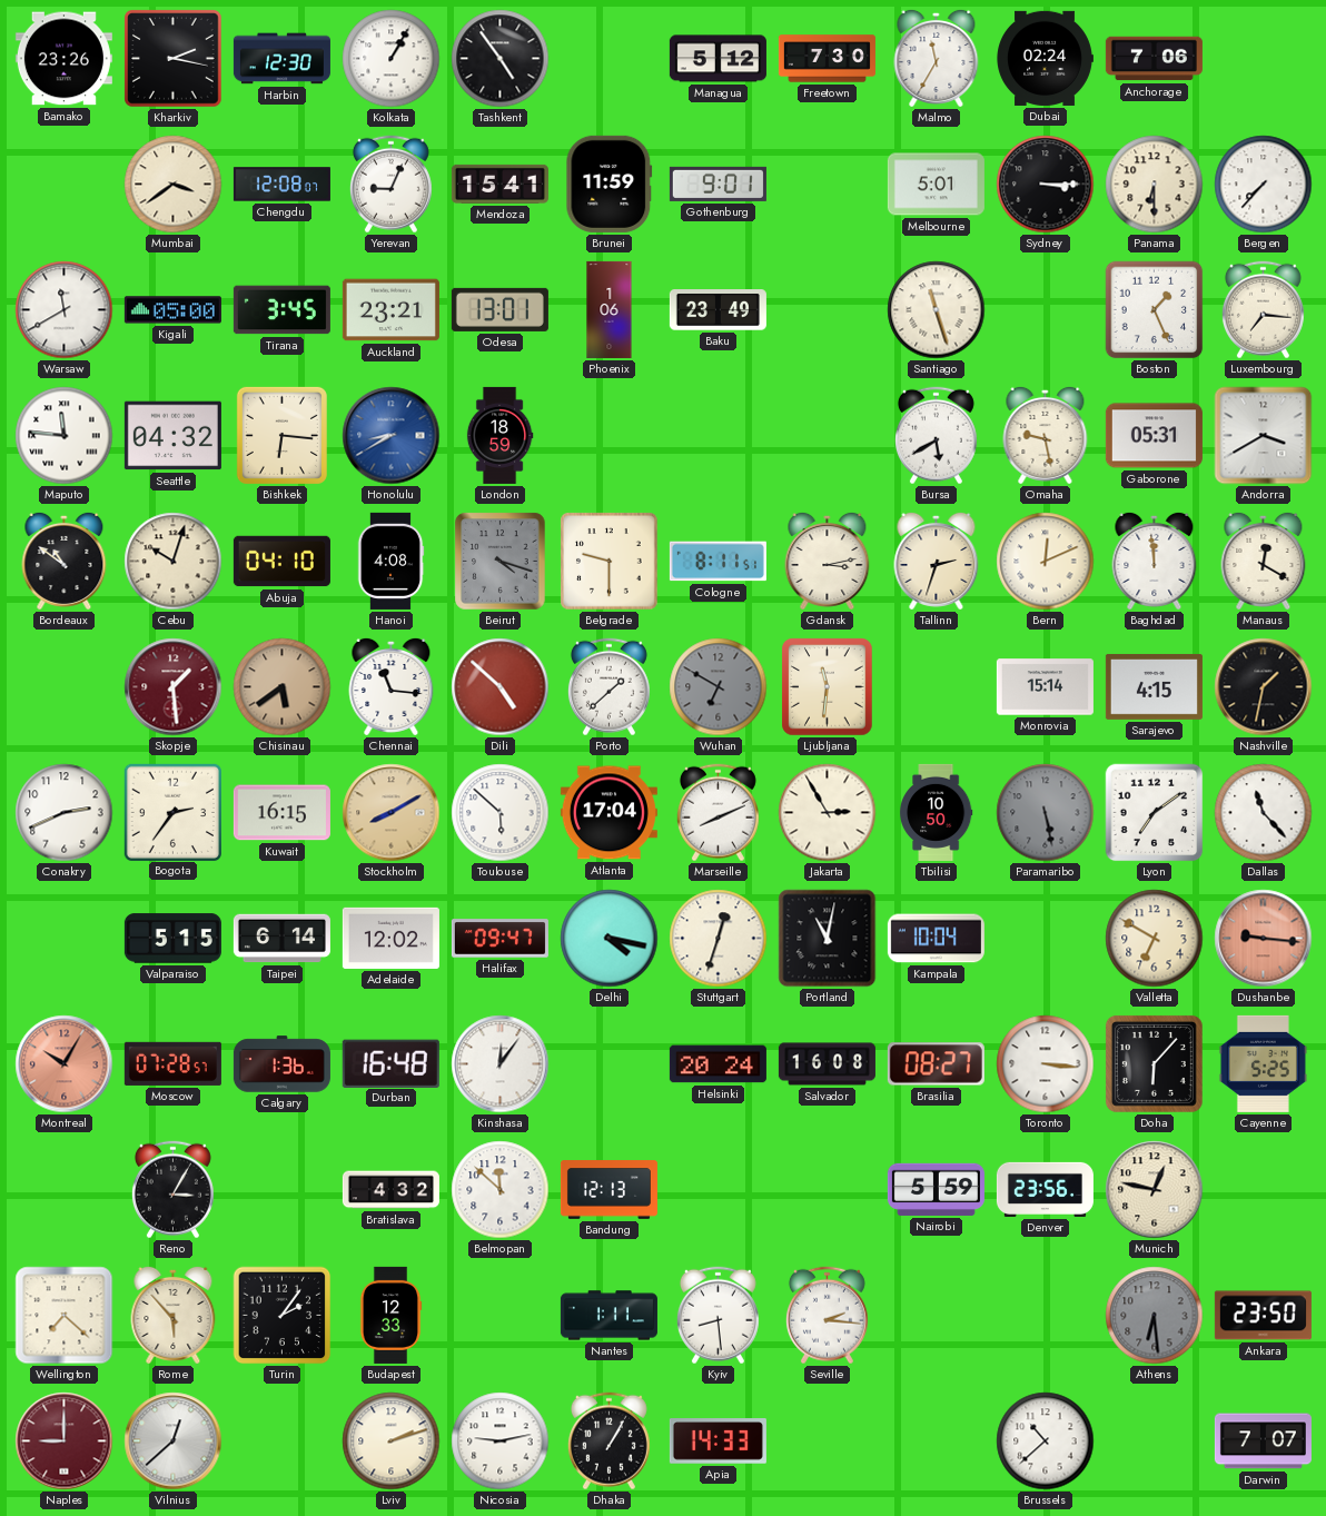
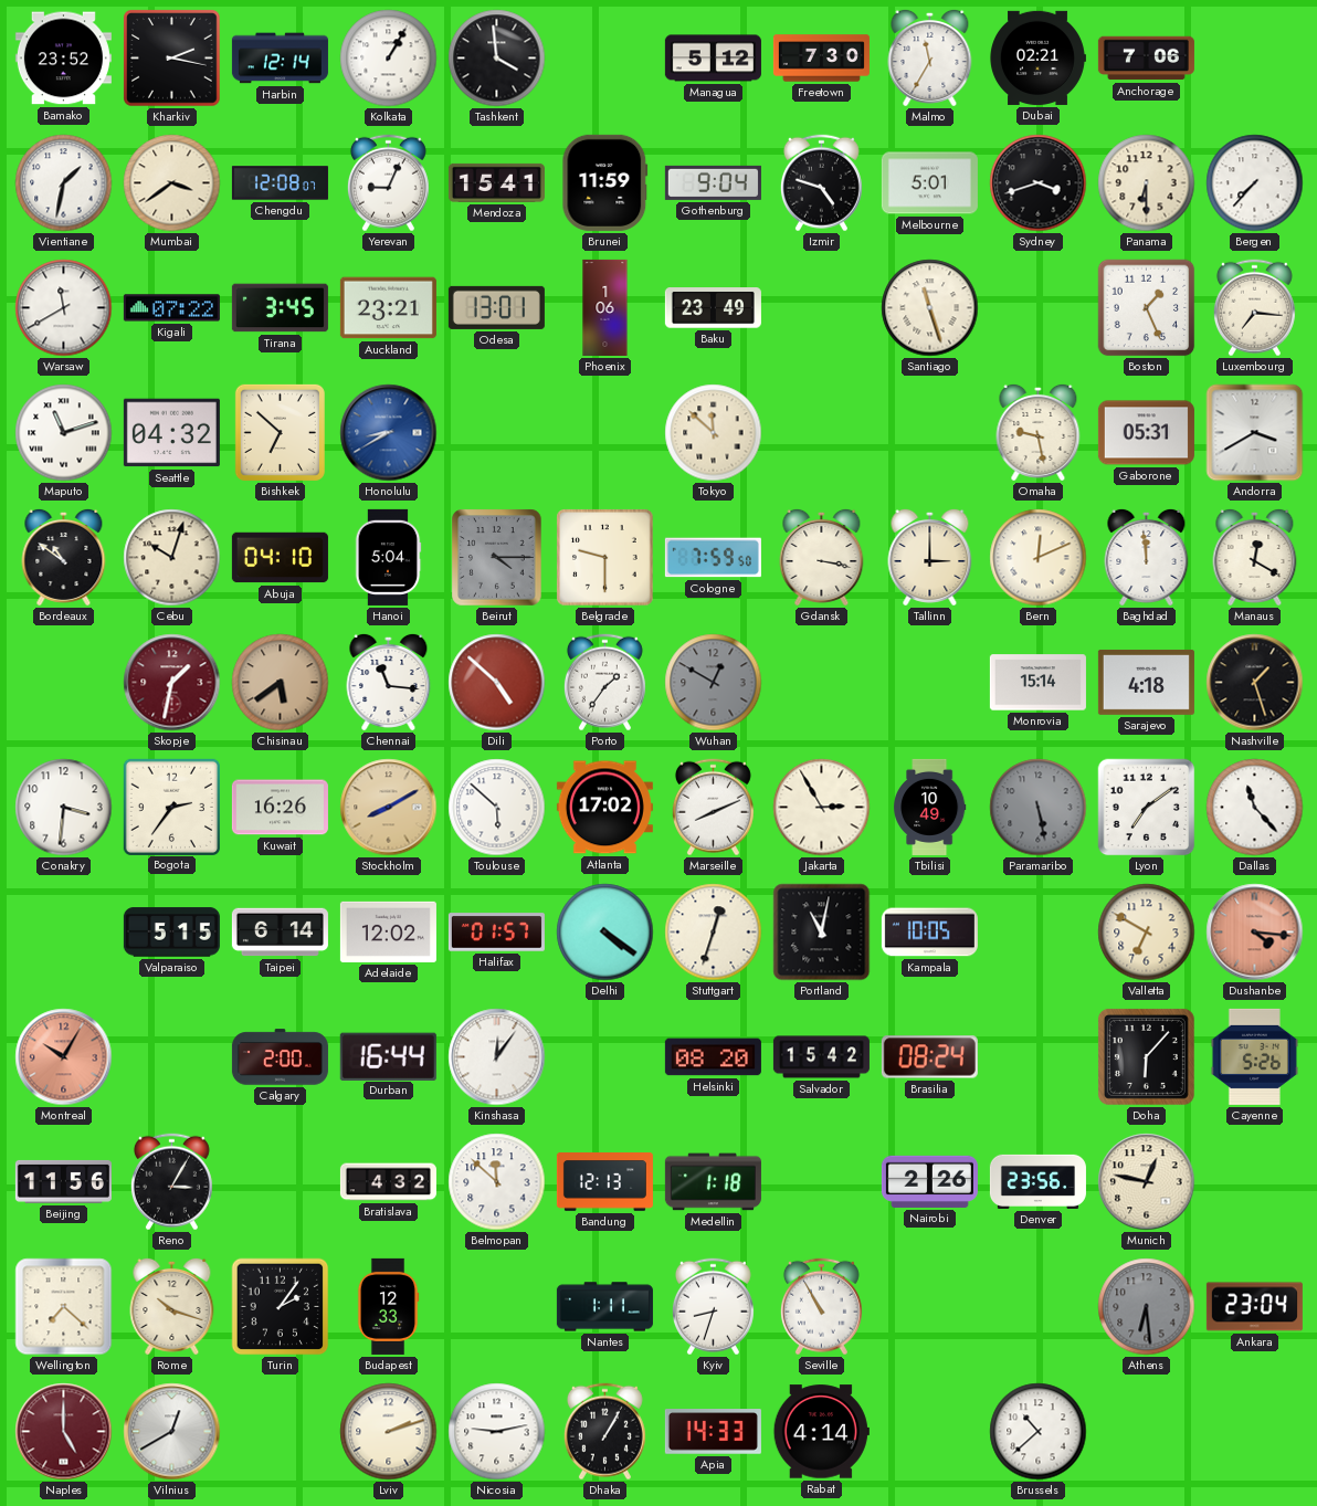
Bamako: 23:26 -> 23:52
Harbin: 12:30 -> 12:14
Tashkent: 4:54 -> 3:59
Dubai: 02:24 -> 02:21
Vientiane: none -> 1:32
Gothenburg: 9:01 -> 9:04
Izmir: none -> 4:48
Sydney: 3:15 -> 3:42
Kigali: 05:00 -> 07:22
Maputo: 11:46 -> 11:12
Bishkek: 6:16 -> 6:52
London: 18:59 -> none
Tokyo: none -> 11:52
Bursa: 5:40 -> none
Hanoi: 4:08 -> 5:04
Beirut: 4:18 -> 4:15
Cologne: 8:11 -> 7:59
Gdansk: 3:13 -> 3:17
Tallinn: 2:33 -> 3:00
Skopje: 1:29 -> 1:32
Porto: 1:38 -> 1:36
Wuhan: 6:50 -> 12:50
Ljubljana: 11:31 -> none
Sarajevo: 4:15 -> 4:18
Nashville: 1:32 -> 1:27
Conakry: 2:41 -> 3:31
Kuwait: 16:15 -> 16:26
Atlanta: 17:04 -> 17:02
Tbilisi: 10:50 -> 10:49
Halifax: 09:47 -> 01:57
Delhi: 4:17 -> 4:21
Kampala: 10:04 -> 10:05
Dushanbe: 9:16 -> 4:16
Moscow: 07:28 -> none
Calgary: 1:36 -> 2:00
Durban: 16:48 -> 16:44
Helsinki: 20:24 -> 08:20
Salvador: 16:08 -> 15:42
Brasilia: 08:27 -> 08:24
Toronto: 3:16 -> none
Cayenne: 5:25 -> 5:26
Beijing: none -> 11:56
Medellin: none -> 1:18
Nairobi: 5:59 -> 2:26
Rome: 5:53 -> 10:18
Kyiv: 8:29 -> 8:33
Seville: 2:16 -> 10:55
Ankara: 23:50 -> 23:04
Naples: 9:00 -> 5:00
Vilnius: 12:38 -> 12:40
Rabat: none -> 4:14
Darwin: 7:07 -> none
